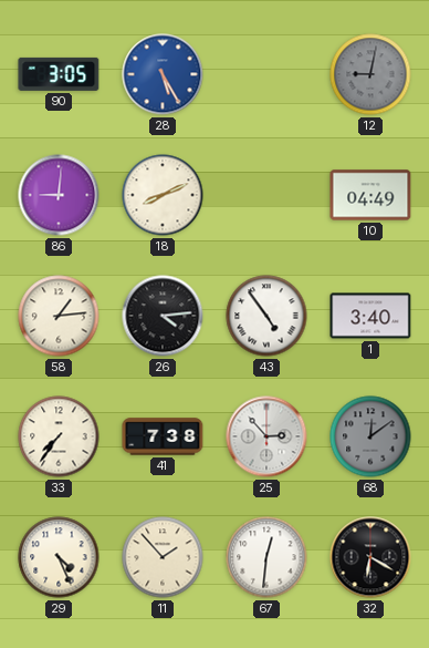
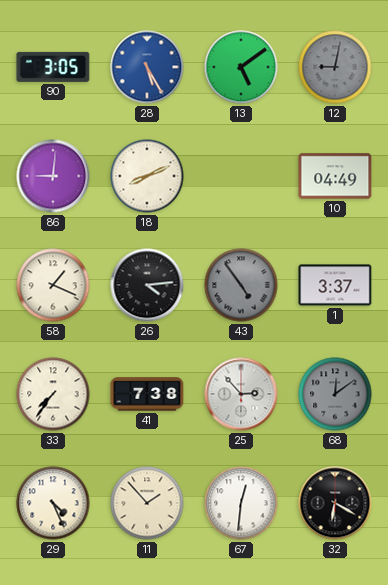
13: none -> 5:09
58: 1:14 -> 1:19
43 dial: white -> grey
1: 3:40 -> 3:37
